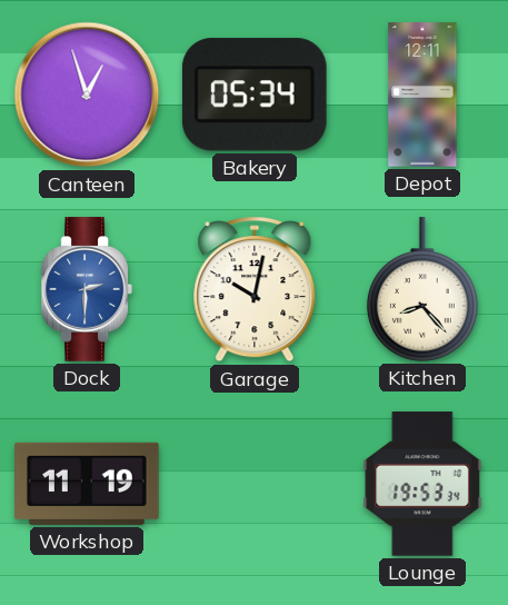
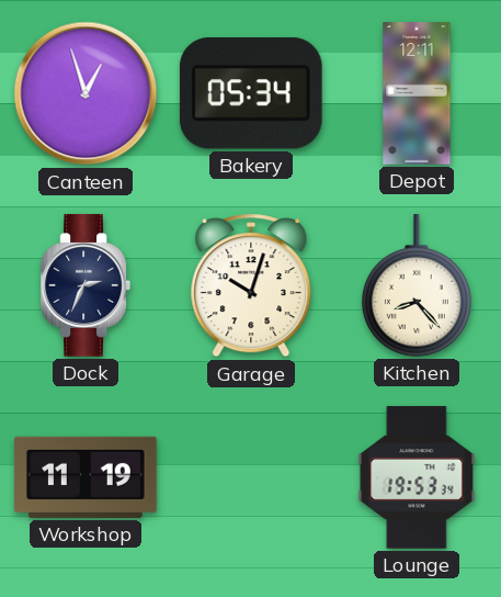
Dock: 2:30 -> 2:34
Dock dial: blue -> navy
Garage: 10:02 -> 10:03
